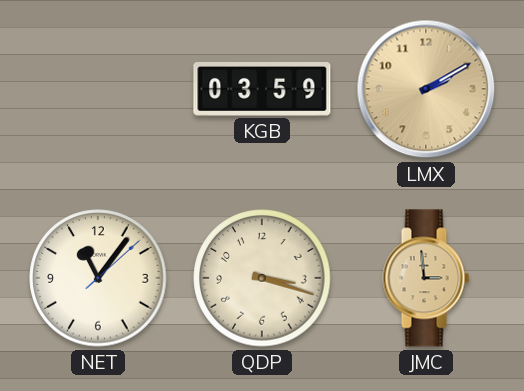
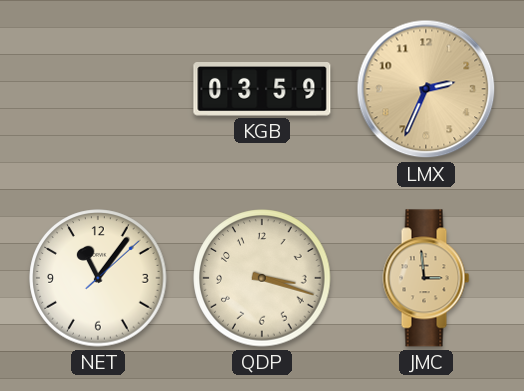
LMX: 2:10 -> 2:34
